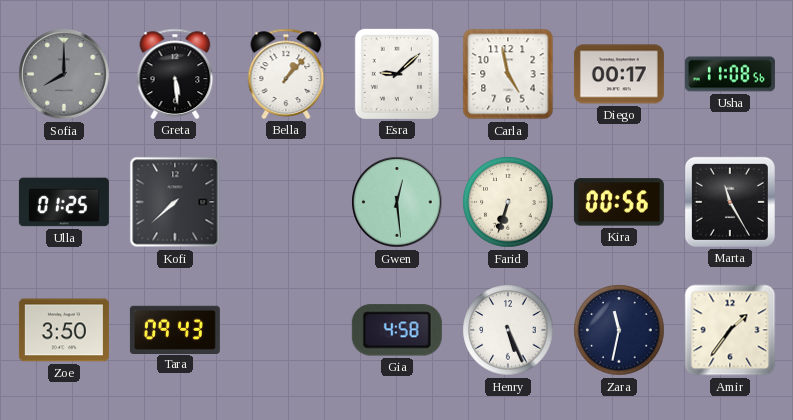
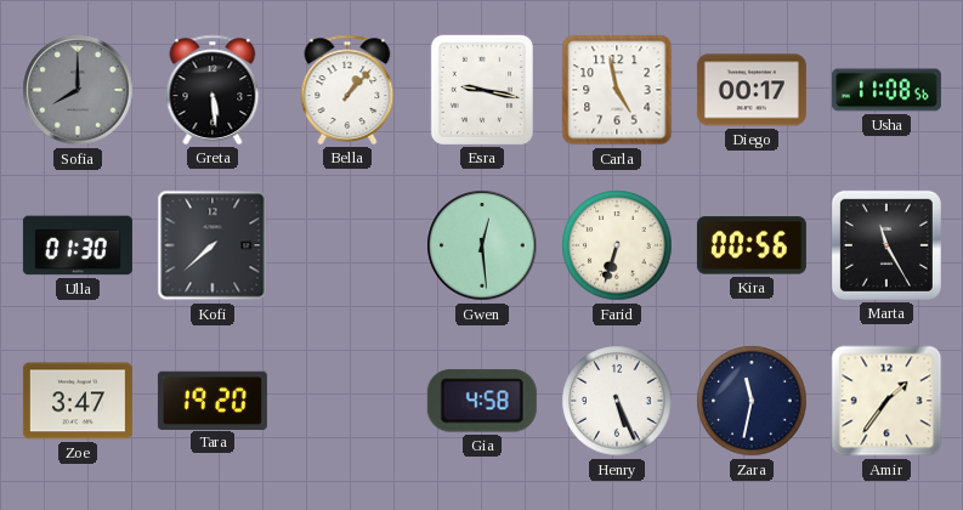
Esra: 9:08 -> 9:17
Ulla: 01:25 -> 01:30
Zoe: 3:50 -> 3:47
Tara: 09:43 -> 19:20
